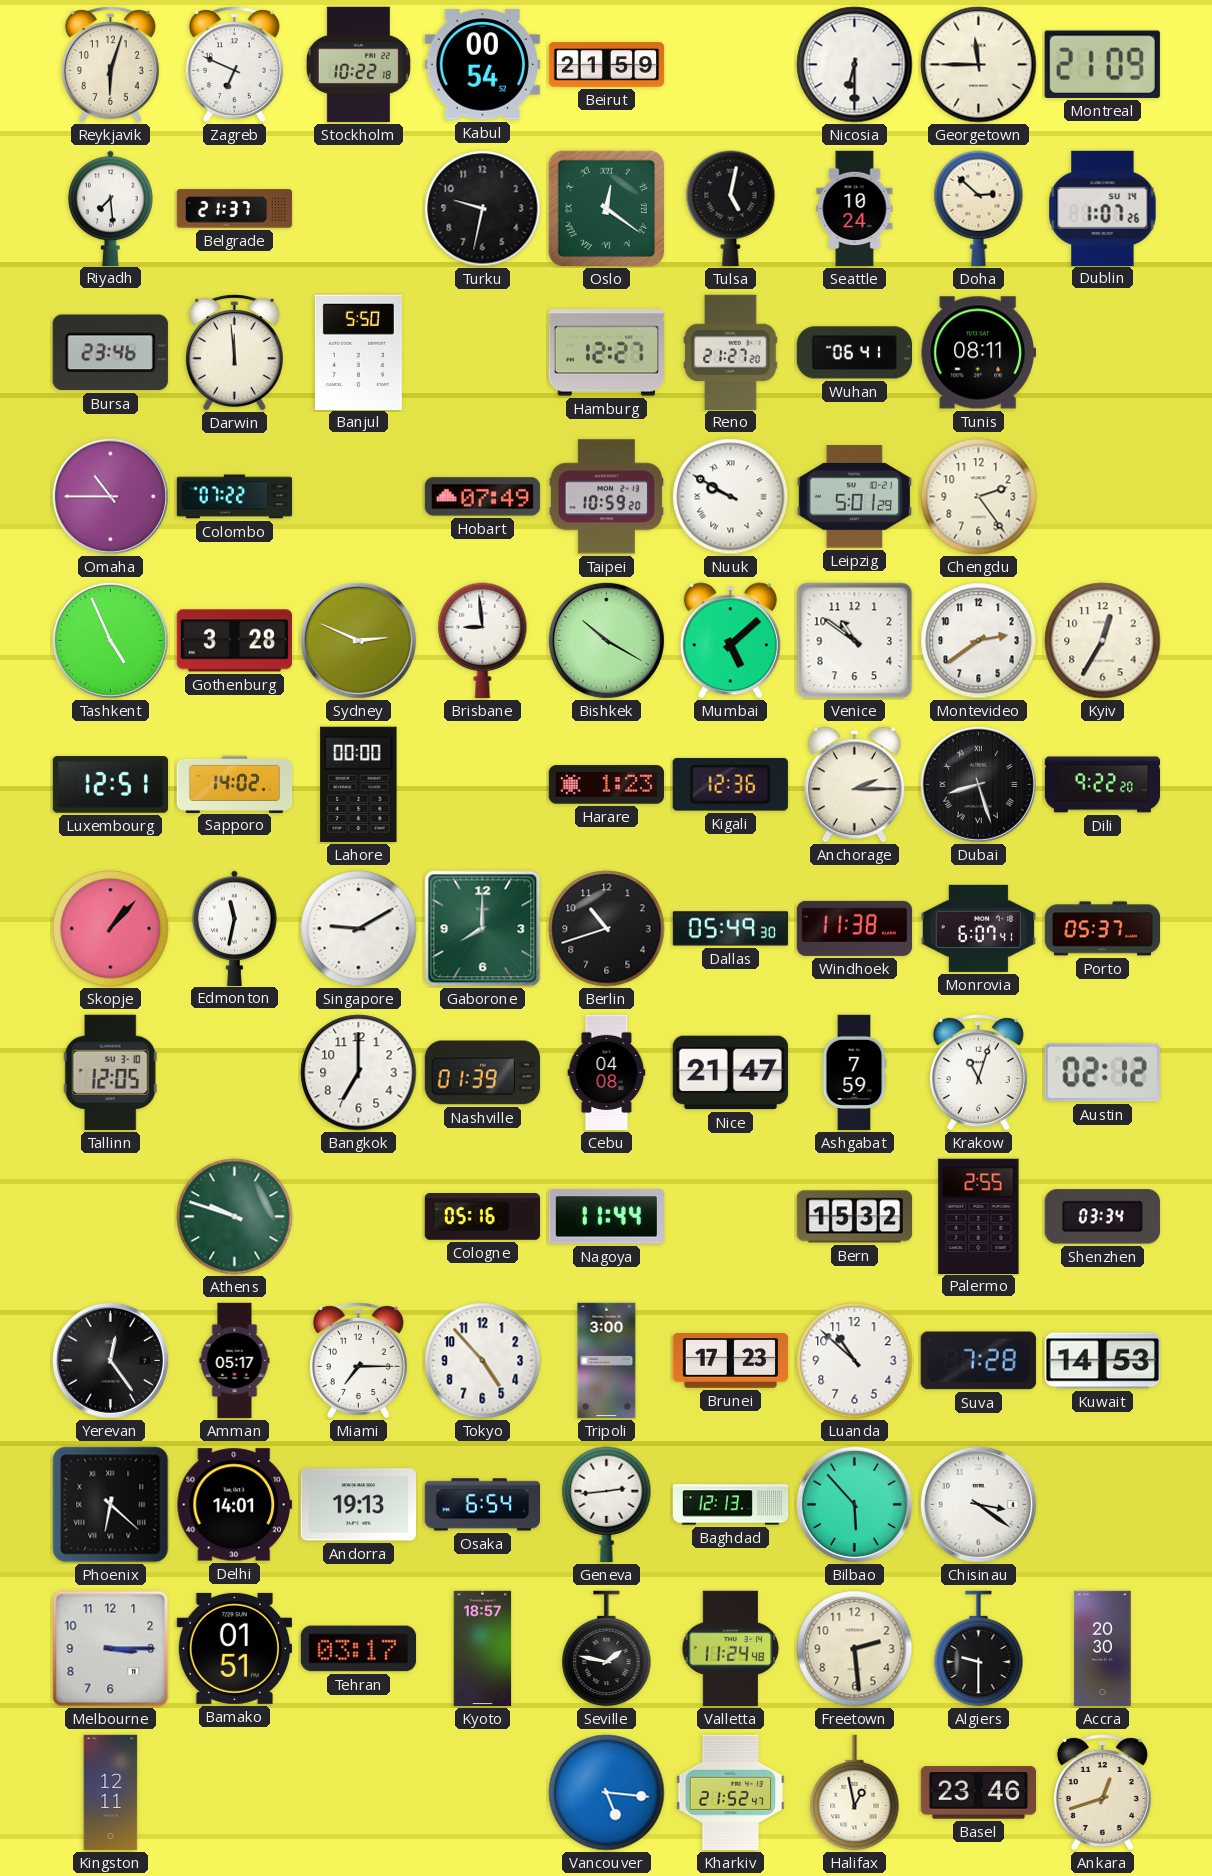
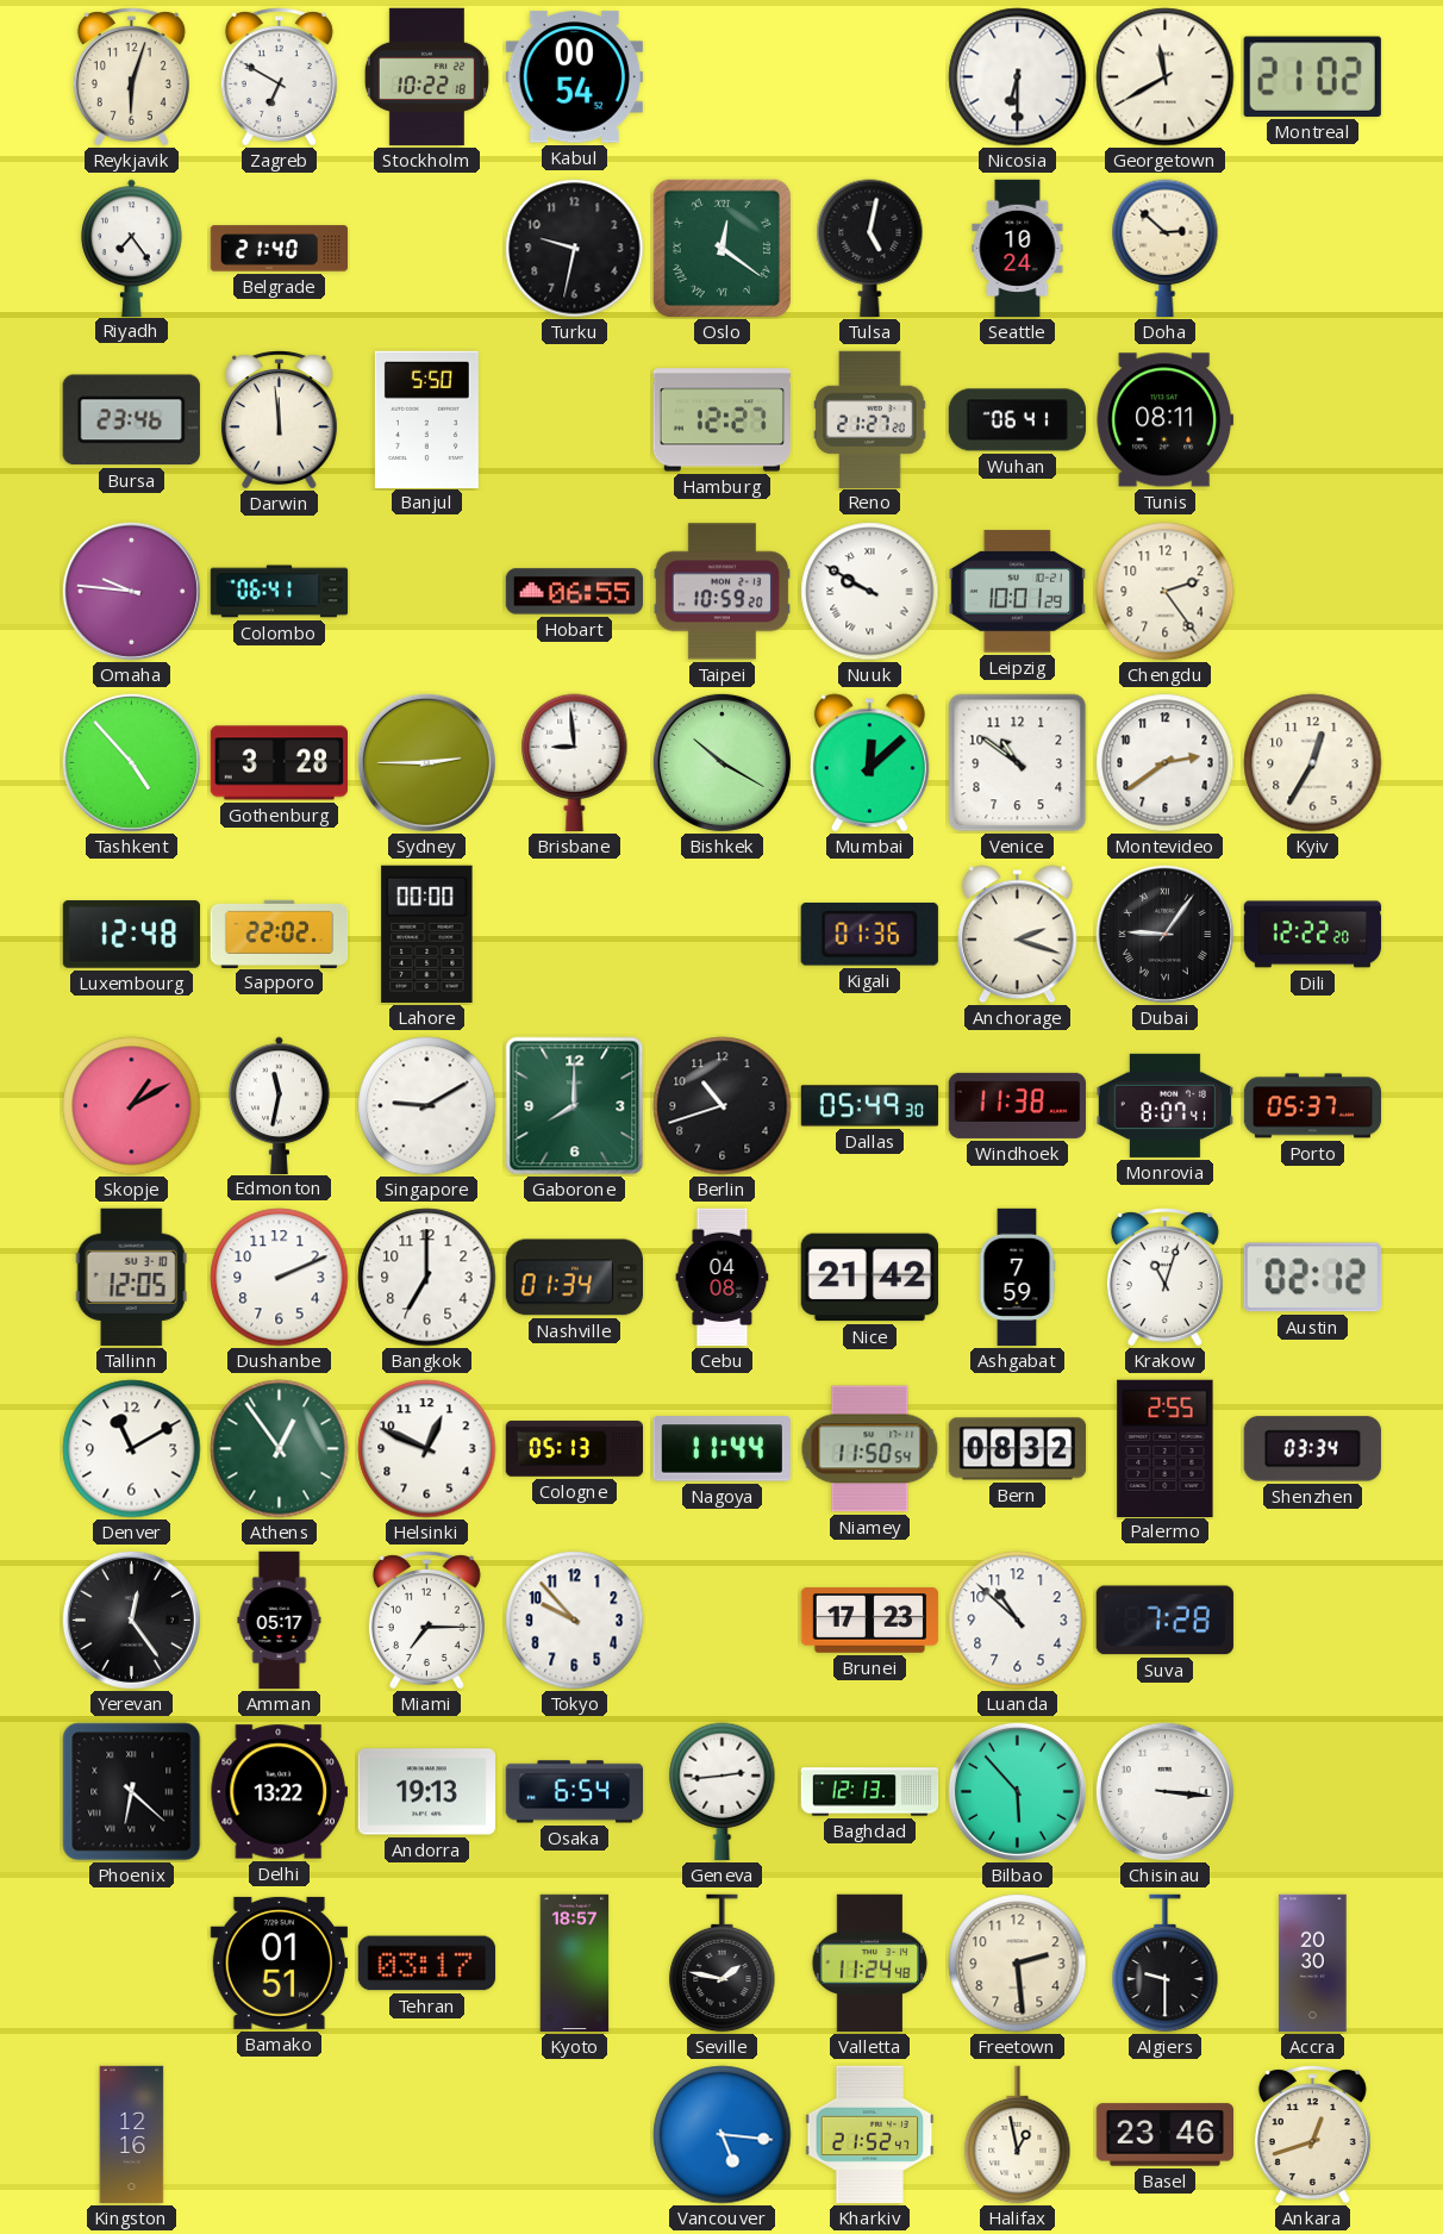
Zagreb: 6:49 -> 6:50
Beirut: 21:59 -> none
Georgetown: 11:45 -> 11:40
Montreal: 21:09 -> 21:02
Riyadh: 7:29 -> 7:24
Belgrade: 21:37 -> 21:40
Dublin: 1:07 -> none
Omaha: 10:45 -> 9:46
Colombo: 07:22 -> 06:41
Hobart: 07:49 -> 06:55
Leipzig: 5:01 -> 10:01
Tashkent: 4:56 -> 4:53
Sydney: 2:49 -> 2:45
Mumbai: 5:08 -> 12:08
Luxembourg: 12:51 -> 12:48
Sapporo: 14:02 -> 22:02
Harare: 1:23 -> none
Kigali: 12:36 -> 01:36
Anchorage: 2:15 -> 2:18
Dubai: 8:27 -> 9:06
Dili: 9:22 -> 12:22
Skopje: 1:07 -> 1:10
Monrovia: 6:07 -> 8:07
Dushanbe: none -> 2:11
Nashville: 01:39 -> 01:34
Nice: 21:47 -> 21:42
Denver: none -> 11:10
Athens: 9:48 -> 12:54
Helsinki: none -> 12:49
Cologne: 05:16 -> 05:13
Niamey: none -> 11:50
Bern: 15:32 -> 08:32
Tokyo: 4:53 -> 9:53
Tripoli: 3:00 -> none
Kuwait: 14:53 -> none
Delhi: 14:01 -> 13:22
Chisinau: 3:21 -> 3:16
Melbourne: 3:15 -> none
Kingston: 12:11 -> 12:16
